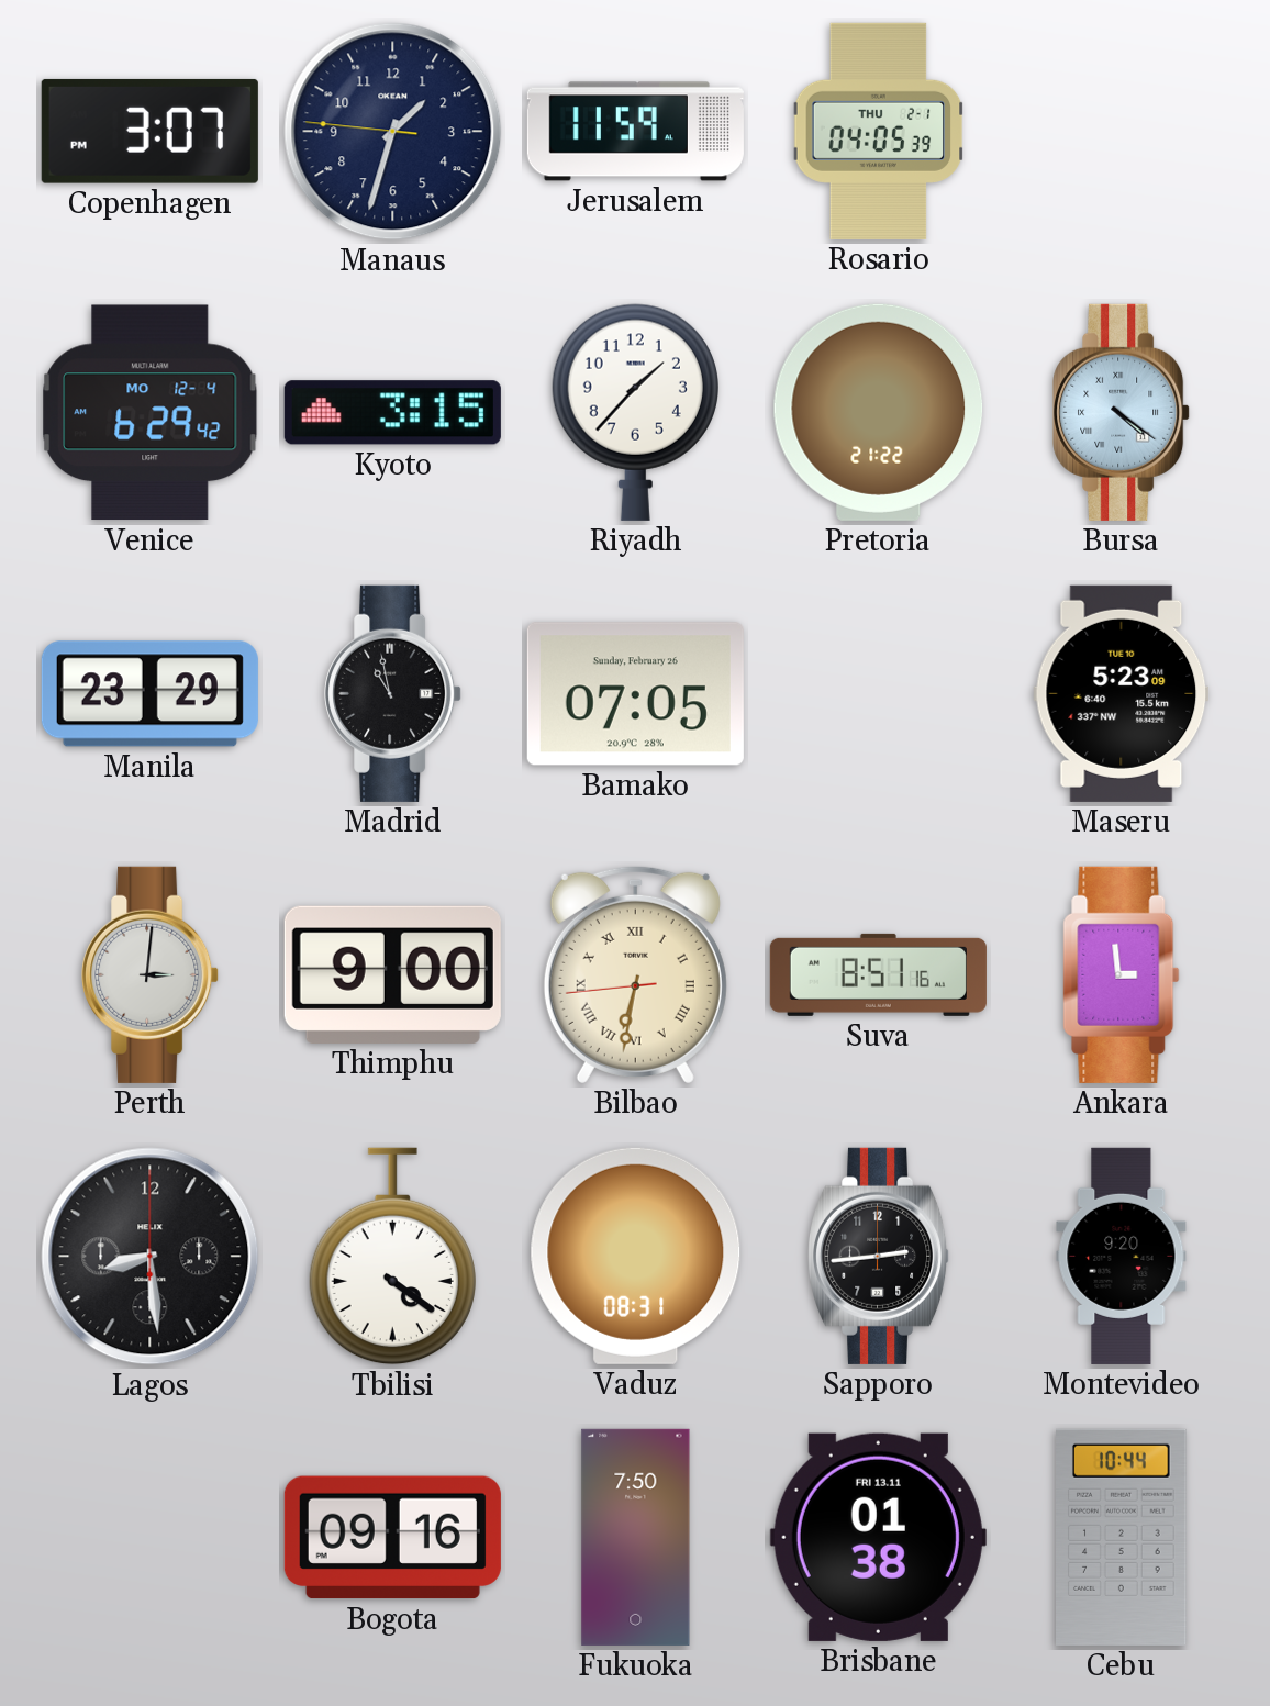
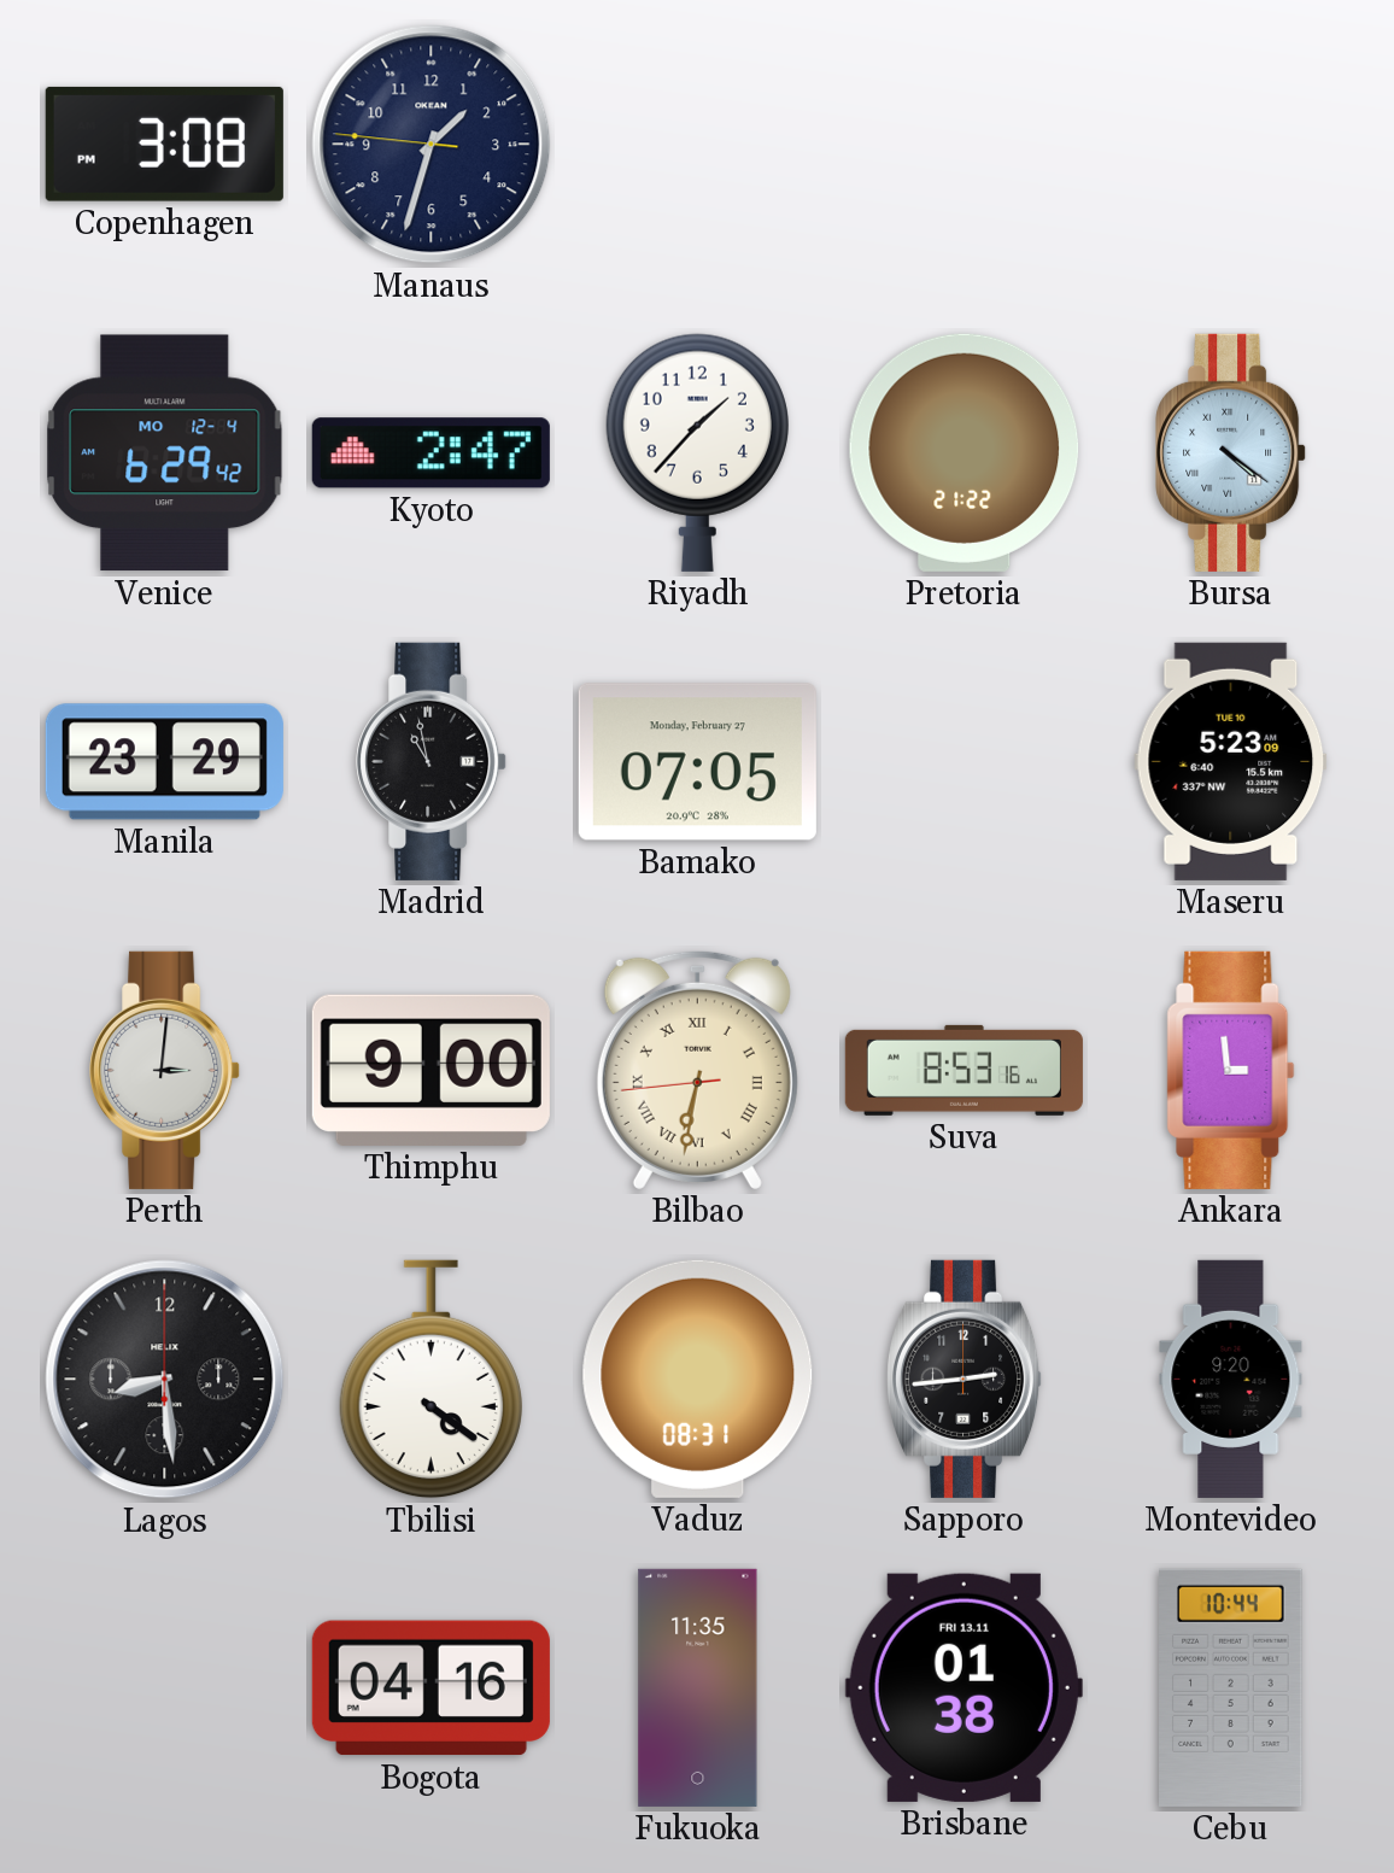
Copenhagen: 3:07 -> 3:08
Jerusalem: 11:59 -> none
Rosario: 04:05 -> none
Kyoto: 3:15 -> 2:47
Bamako date: Sunday, February 26 -> Monday, February 27
Suva: 8:51 -> 8:53
Bogota: 09:16 -> 04:16
Fukuoka: 7:50 -> 11:35
